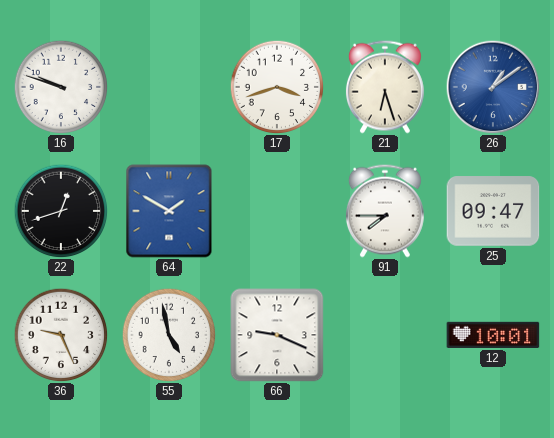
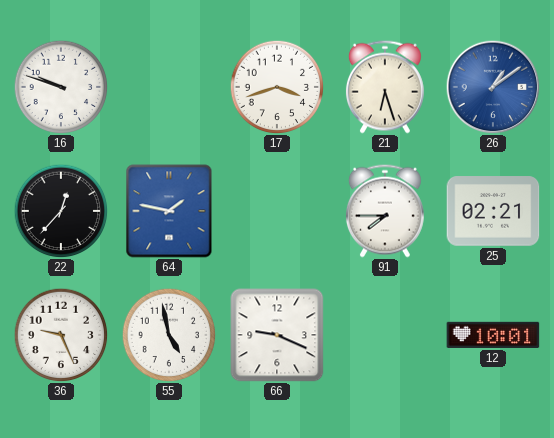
22: 12:42 -> 12:37
64: 1:50 -> 1:47
25: 09:47 -> 02:21
